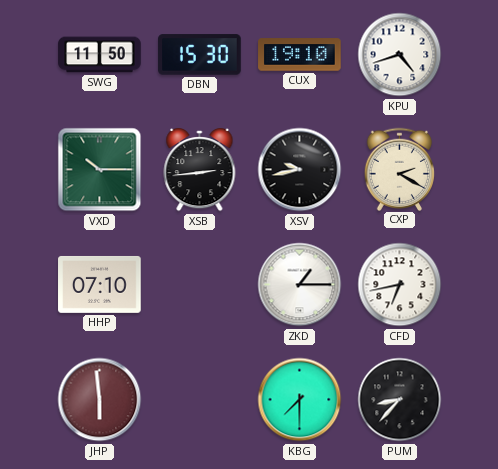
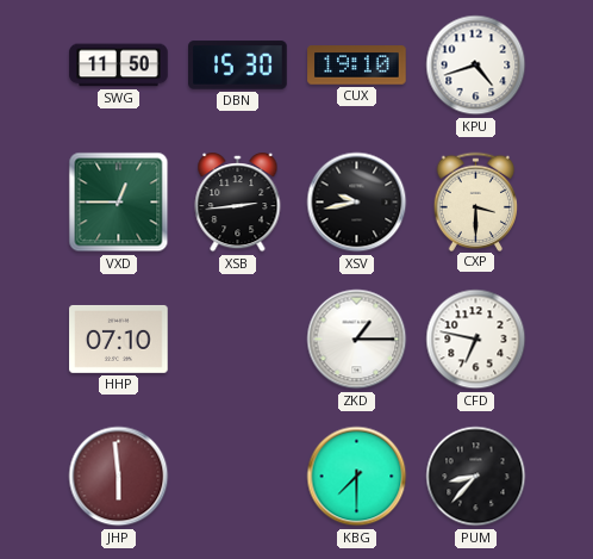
VXD: 10:15 -> 12:45
CXP: 2:20 -> 3:30
CFD: 6:43 -> 6:47
